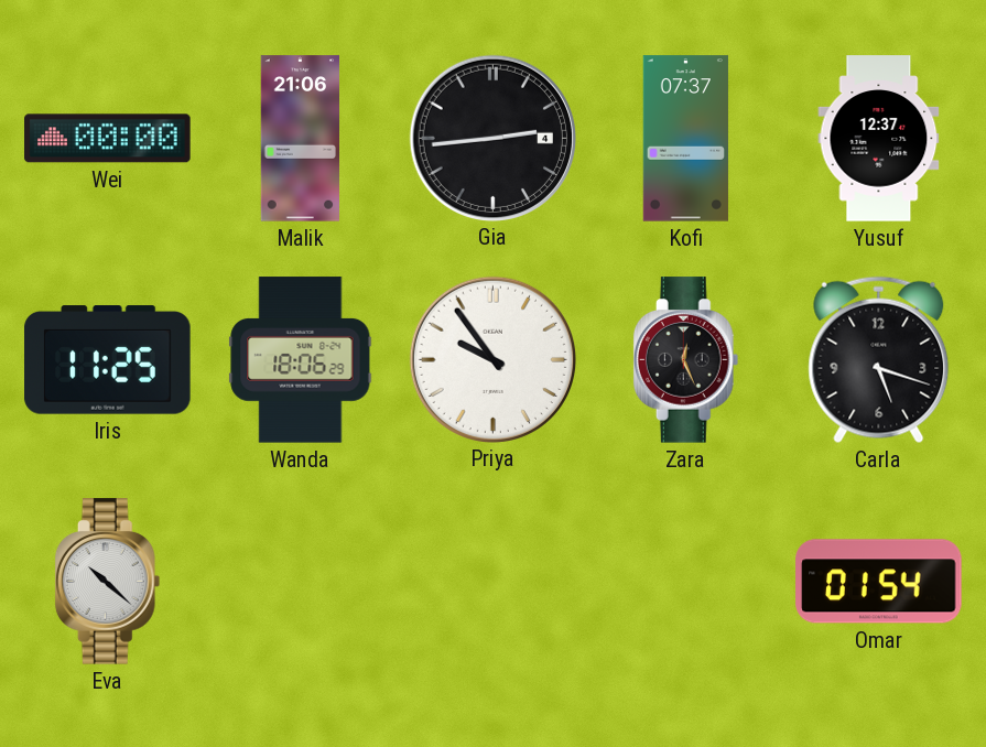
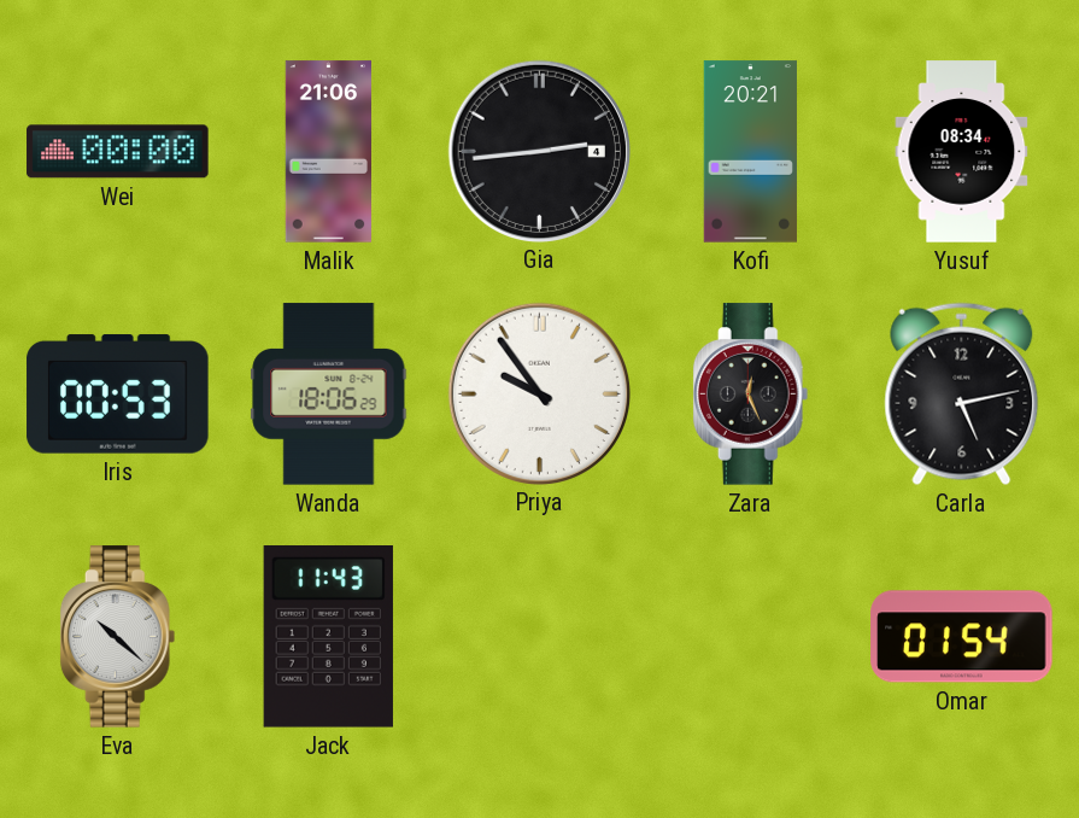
Kofi: 07:37 -> 20:21
Yusuf: 12:37 -> 08:34
Iris: 11:25 -> 00:53
Carla: 5:18 -> 5:13
Jack: none -> 11:43
